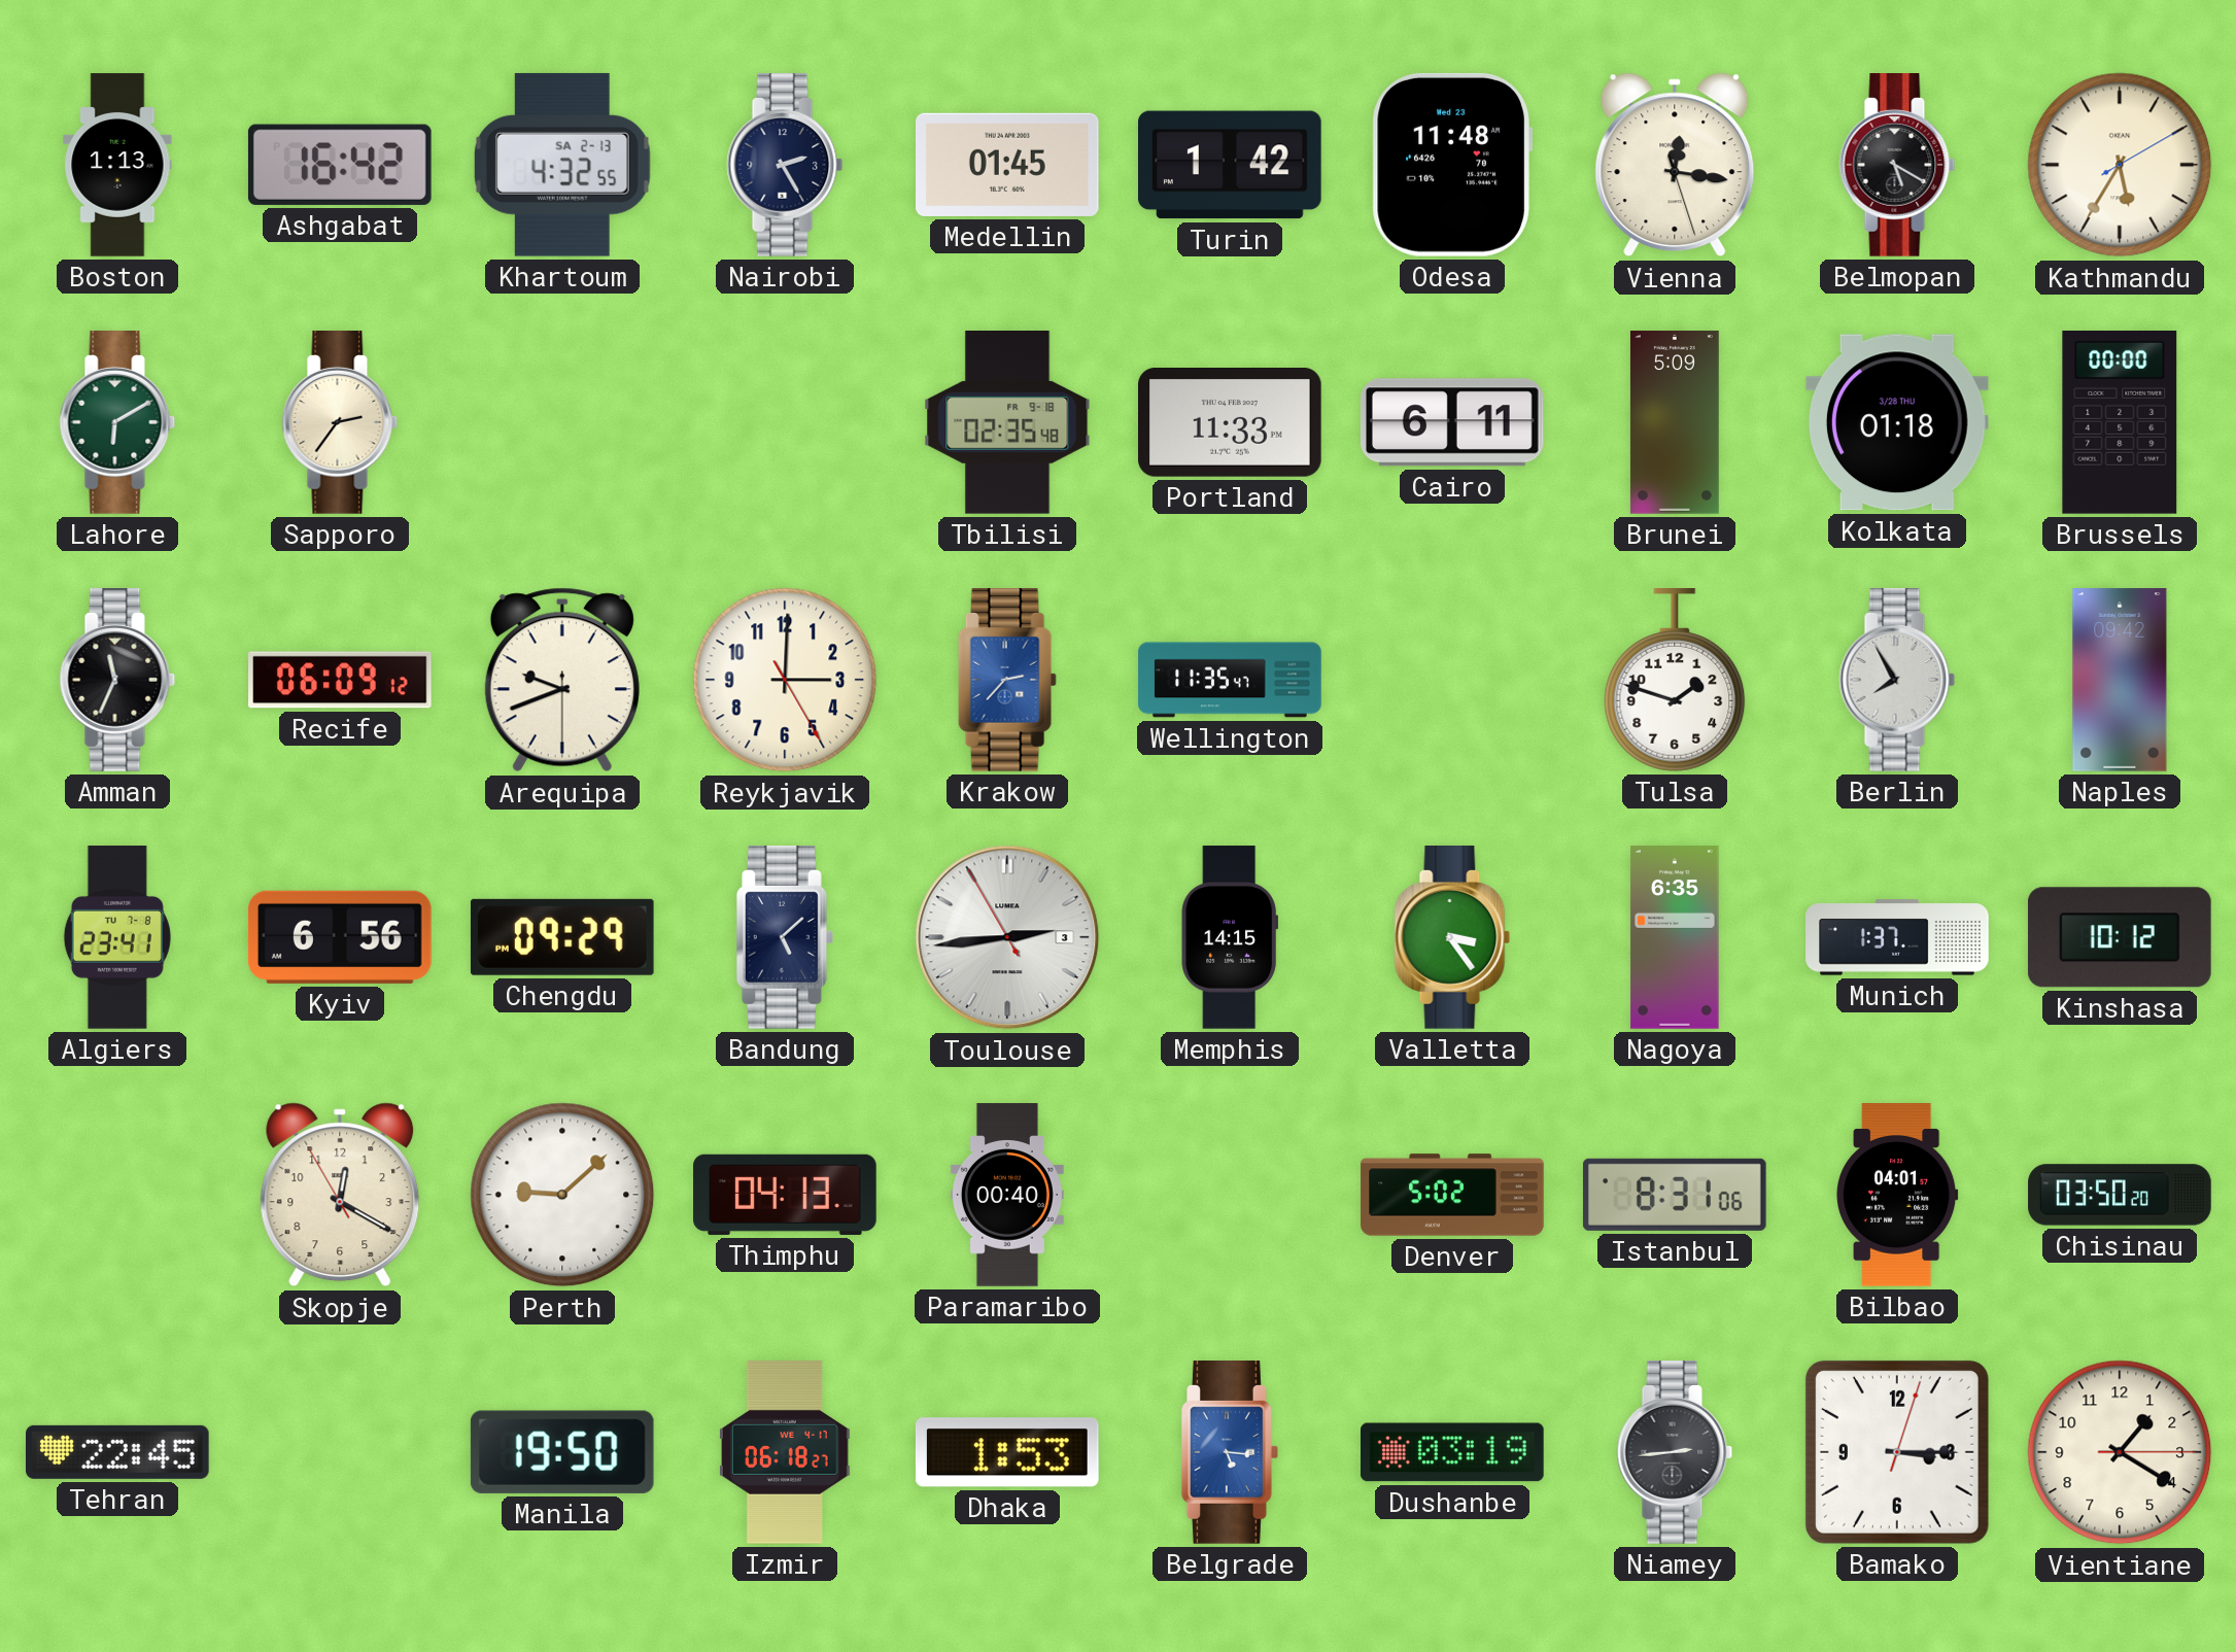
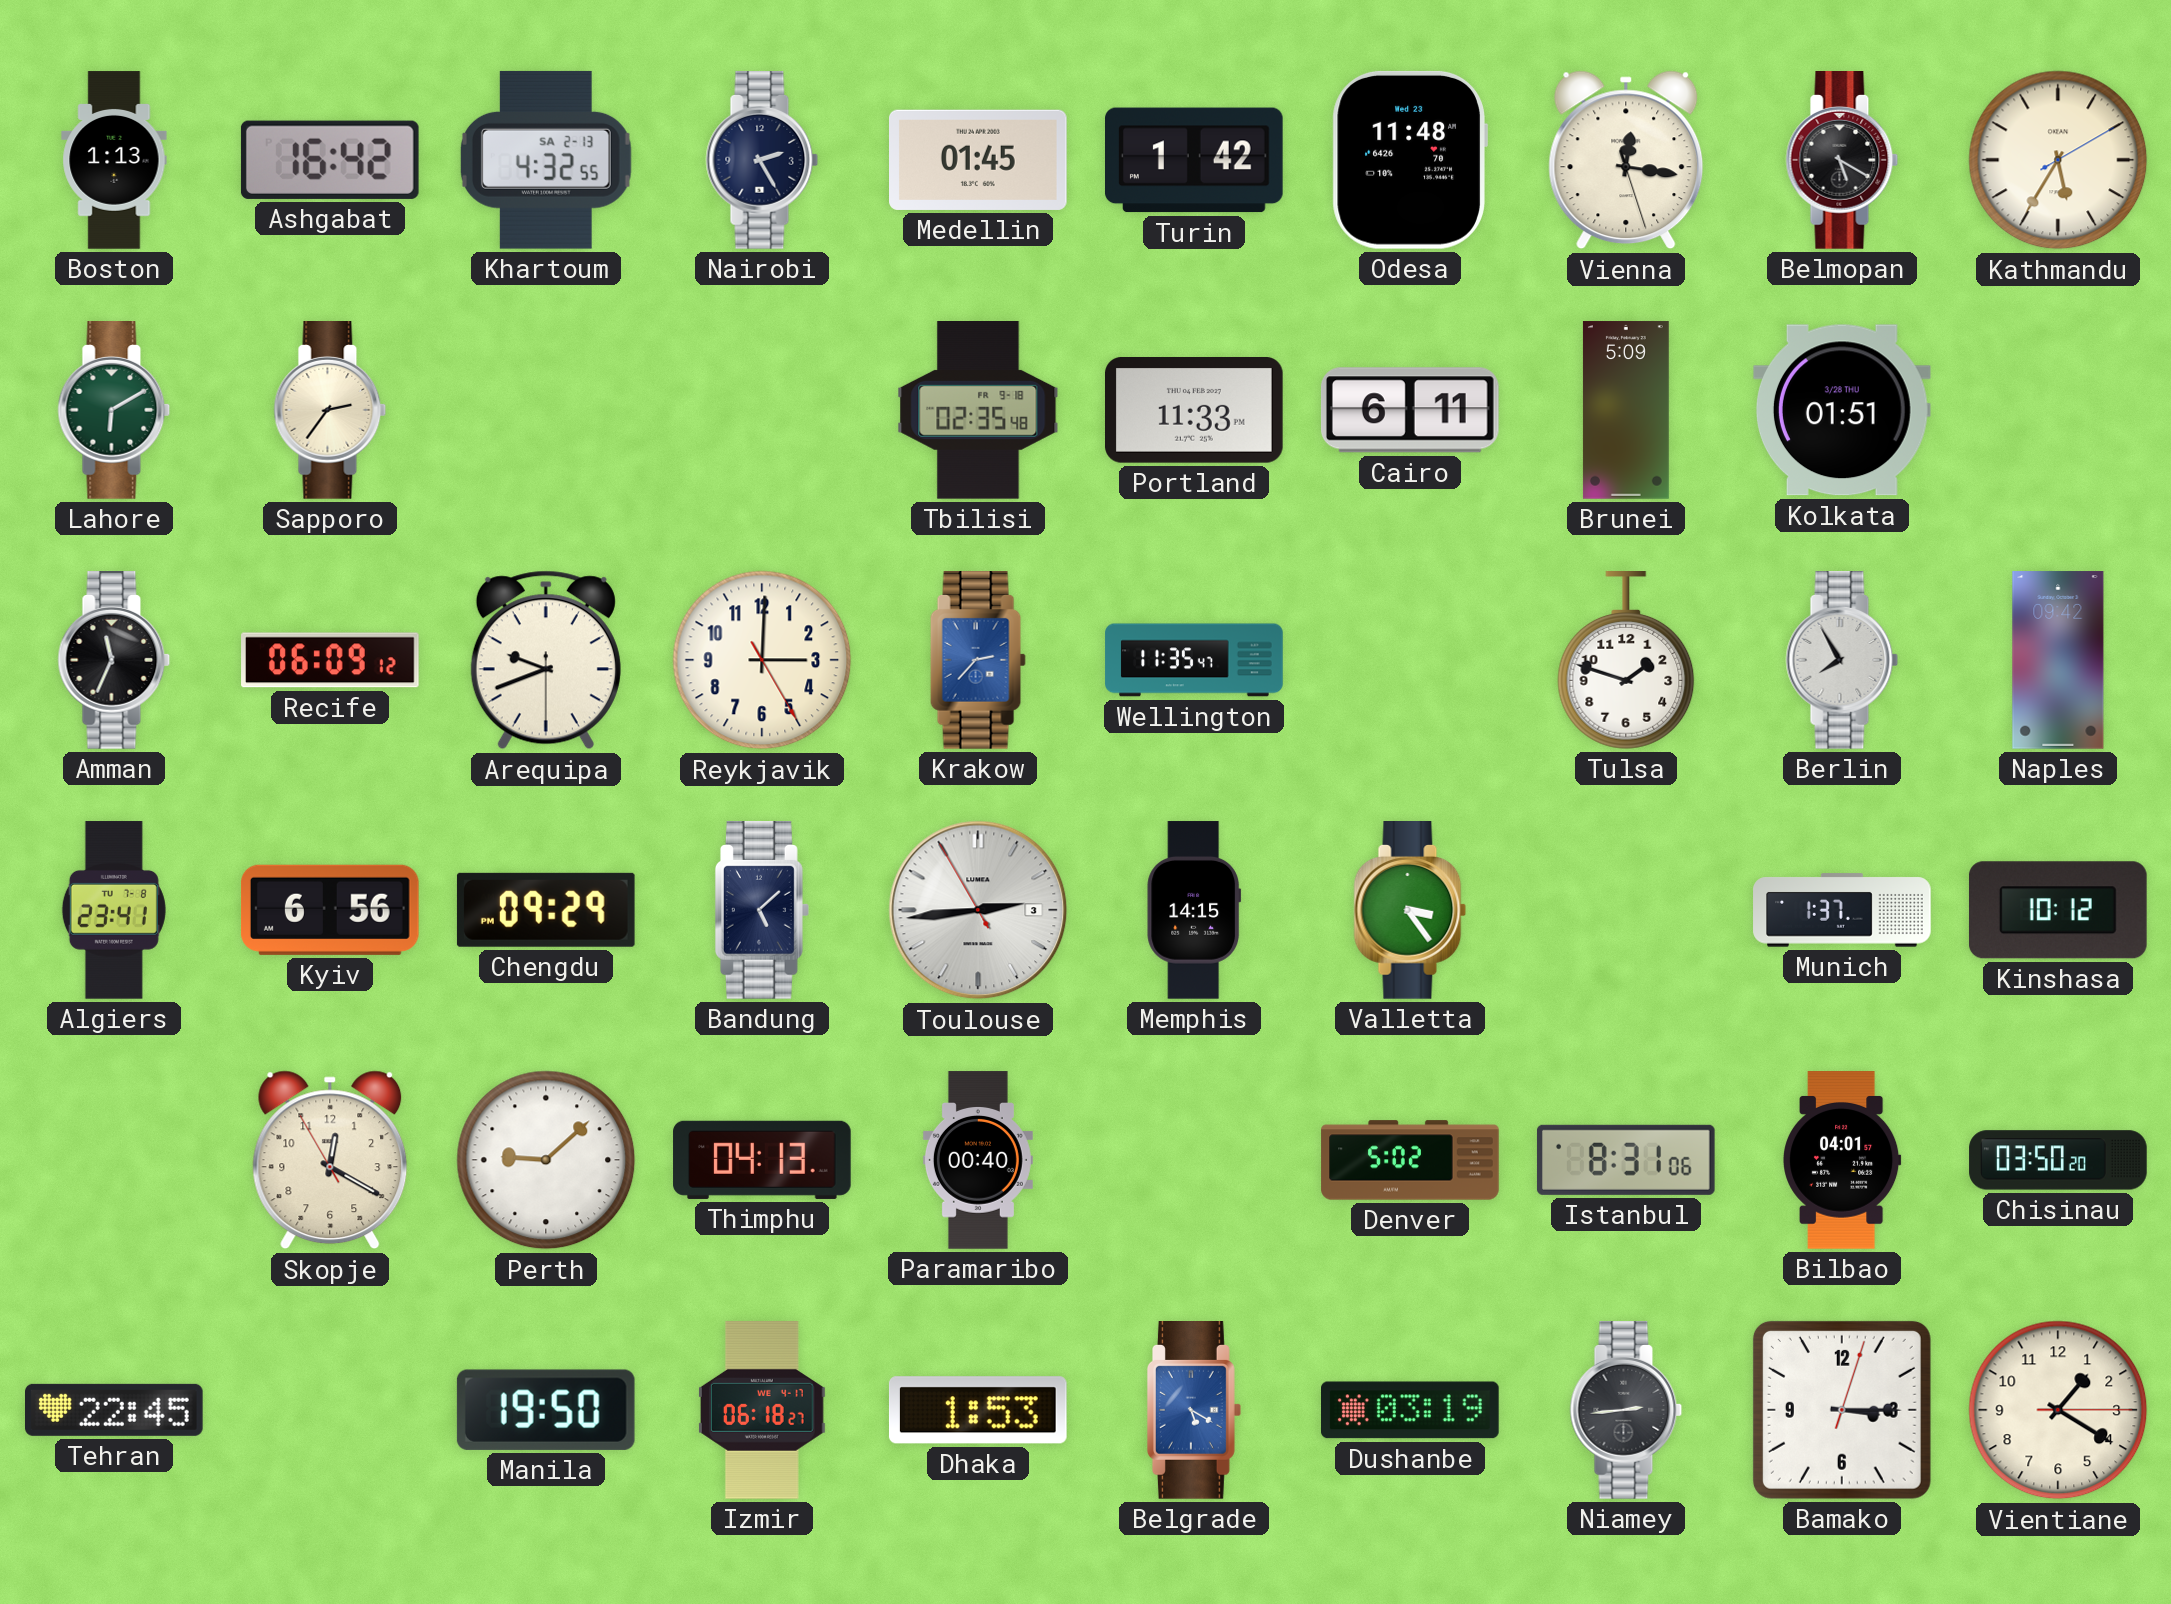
Kolkata: 01:18 -> 01:51
Brussels: 00:00 -> none
Nagoya: 6:35 -> none
Belgrade: 5:16 -> 5:20
